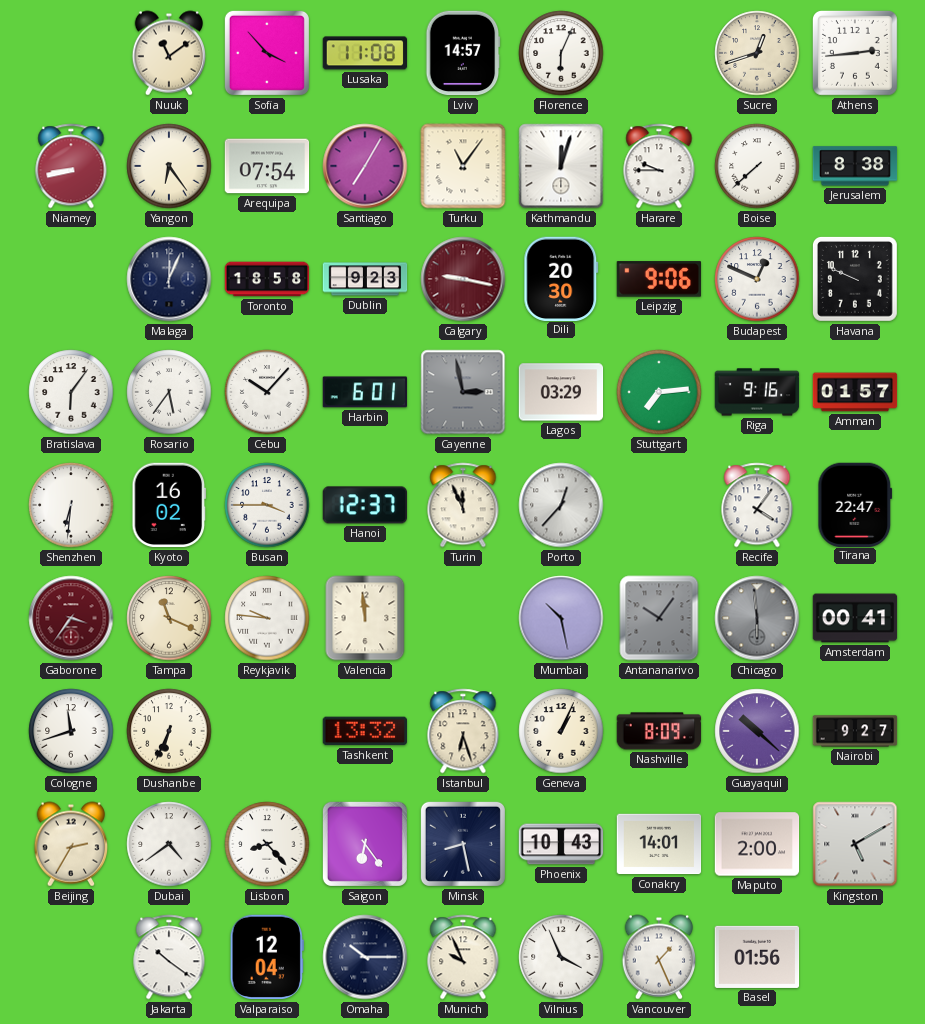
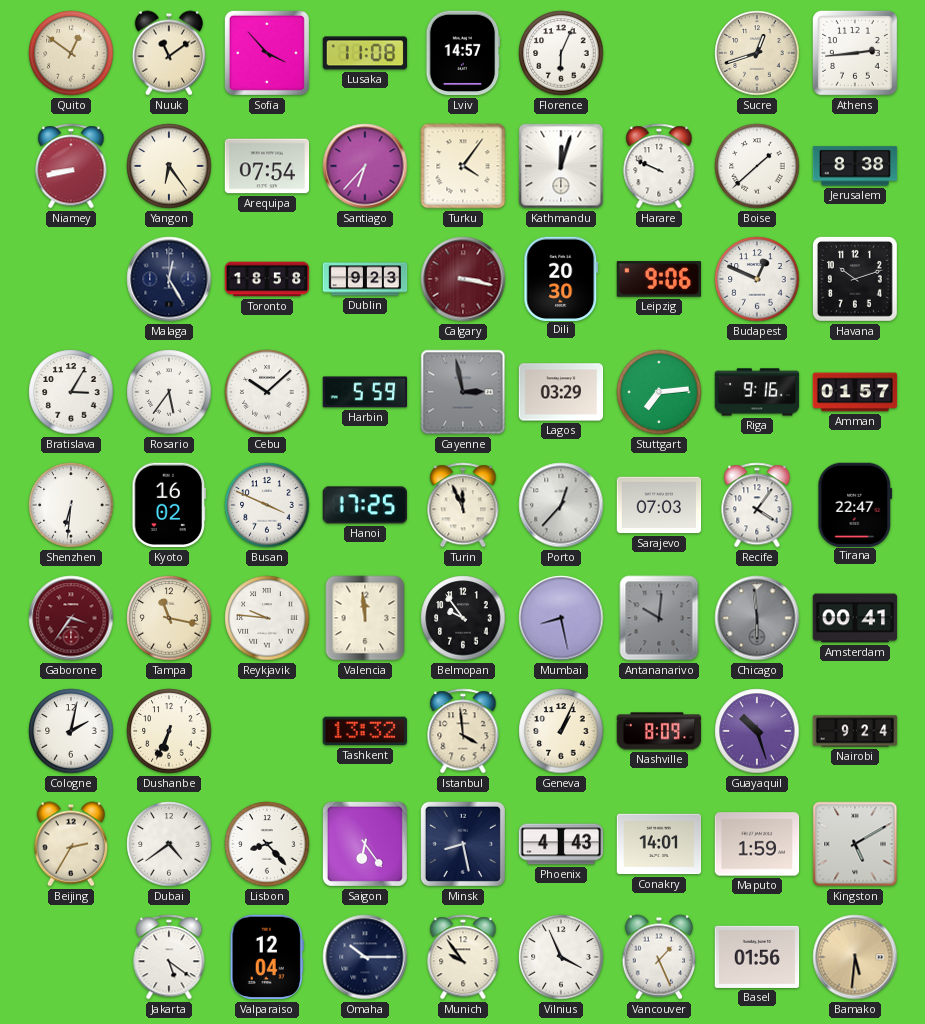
Quito: none -> 12:51
Santiago: 7:05 -> 6:37
Turku: 11:06 -> 4:06
Harare: 9:45 -> 9:49
Boise: 7:38 -> 1:38
Malaga: 12:04 -> 12:25
Calgary: 9:17 -> 3:17
Havana: 9:49 -> 10:12
Bratislava: 6:06 -> 3:05
Cebu: 10:07 -> 10:08
Harbin: 6:01 -> 5:59
Busan: 3:45 -> 3:49
Hanoi: 12:37 -> 17:25
Sarajevo: none -> 07:03
Tampa: 11:19 -> 11:17
Belmopan: none -> 9:54
Mumbai: 10:28 -> 8:28
Antananarivo: 10:06 -> 10:01
Cologne: 11:42 -> 2:02
Istanbul: 6:27 -> 3:59
Guayaquil: 10:22 -> 10:27
Nairobi: 9:27 -> 9:24
Phoenix: 10:43 -> 4:43
Maputo: 2:00 -> 1:59
Jakarta: 10:21 -> 5:21
Munich: 9:56 -> 9:54
Bamako: none -> 5:31
